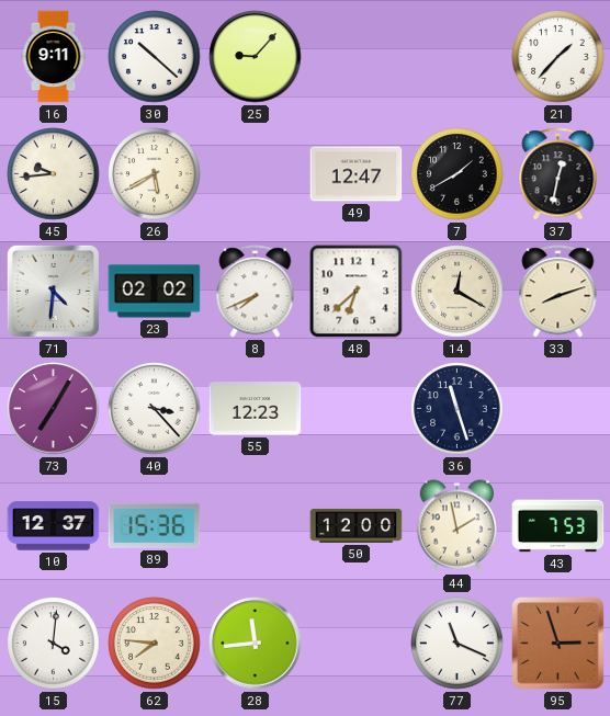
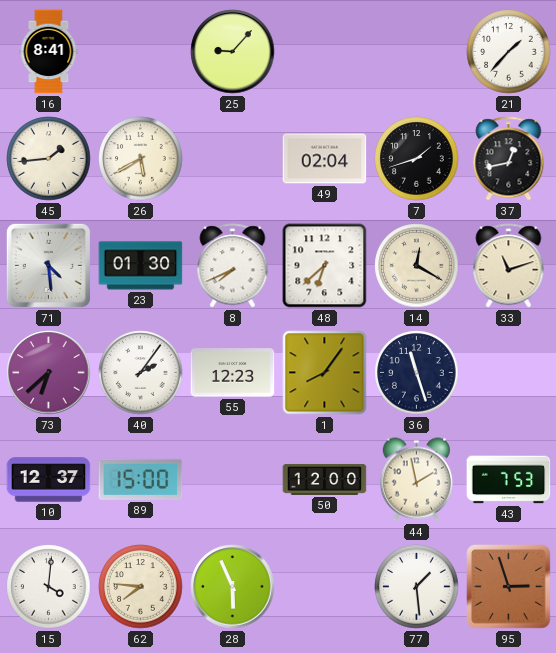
16: 9:11 -> 8:41
30: 10:22 -> none
45: 9:44 -> 1:44
49: 12:47 -> 02:04
7: 1:40 -> 1:42
37: 12:32 -> 12:43
71: 4:31 -> 4:29
23: 02:02 -> 01:30
33: 8:12 -> 11:12
73: 7:05 -> 6:38
40: 3:23 -> 2:06
1: none -> 8:06
89: 15:36 -> 15:00
28: 11:44 -> 5:56
77: 11:19 -> 1:29
